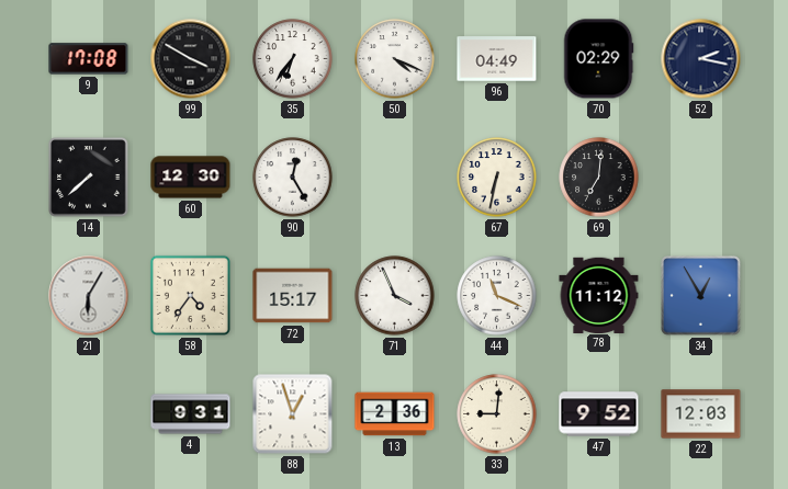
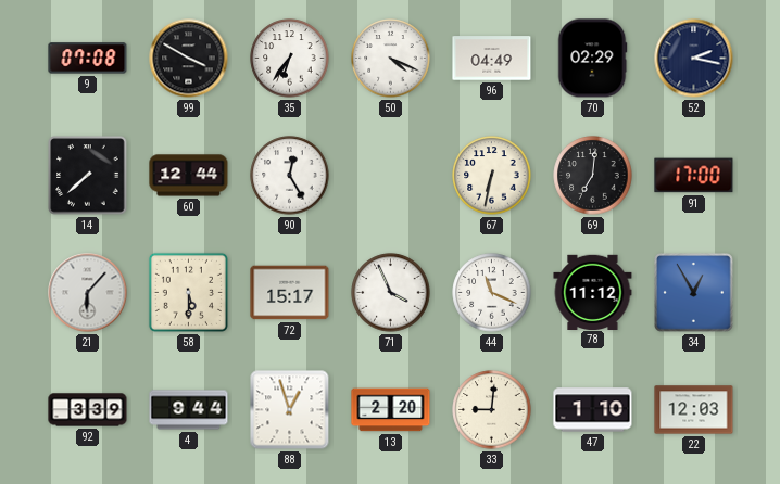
9: 17:08 -> 07:08
60: 12:30 -> 12:44
91: none -> 17:00
21: 6:05 -> 6:07
58: 4:36 -> 5:30
92: none -> 3:39
4: 9:31 -> 9:44
13: 2:36 -> 2:20
47: 9:52 -> 1:10
